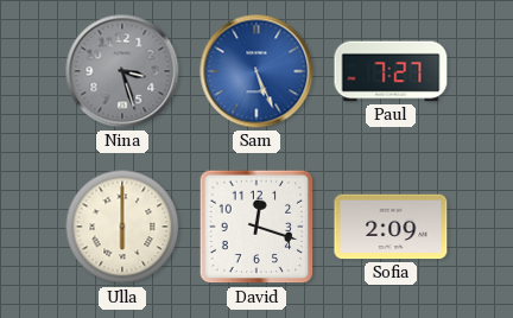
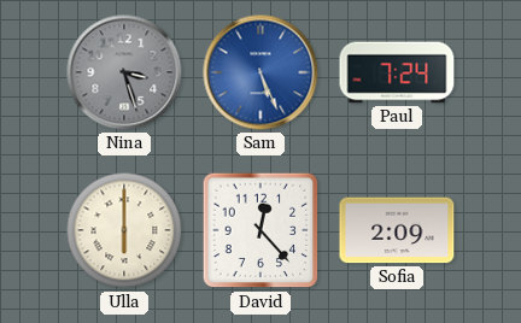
Paul: 7:27 -> 7:24
David: 12:18 -> 12:23
